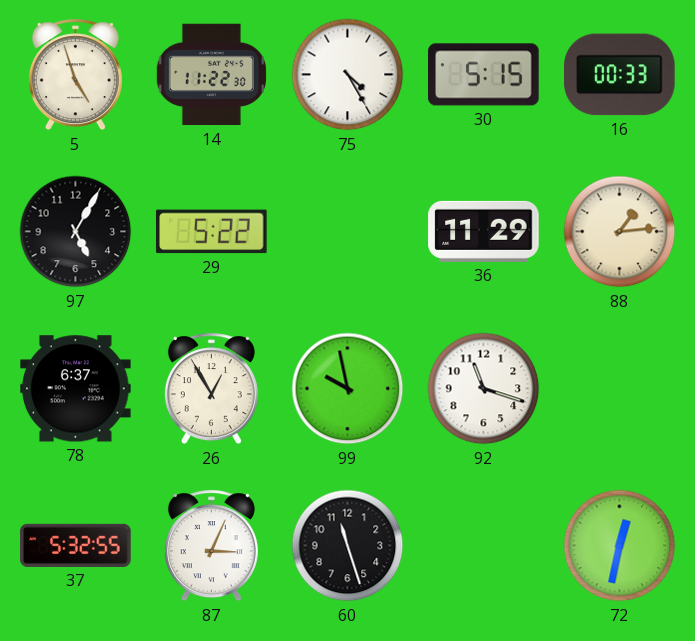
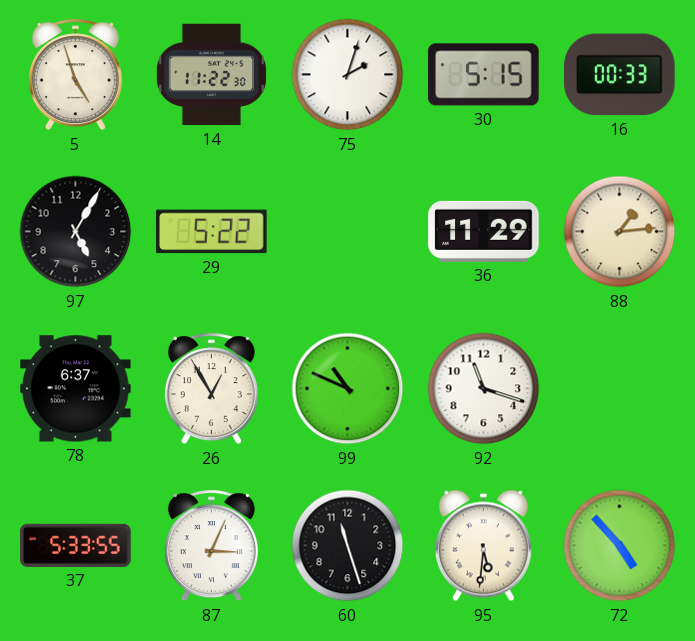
75: 4:25 -> 2:03
99: 9:58 -> 10:49
37: 5:32 -> 5:33
95: none -> 5:31
72: 12:32 -> 4:53
